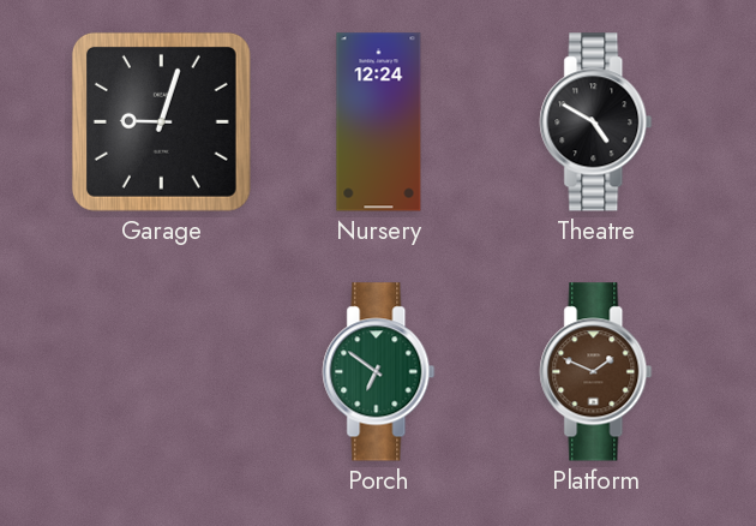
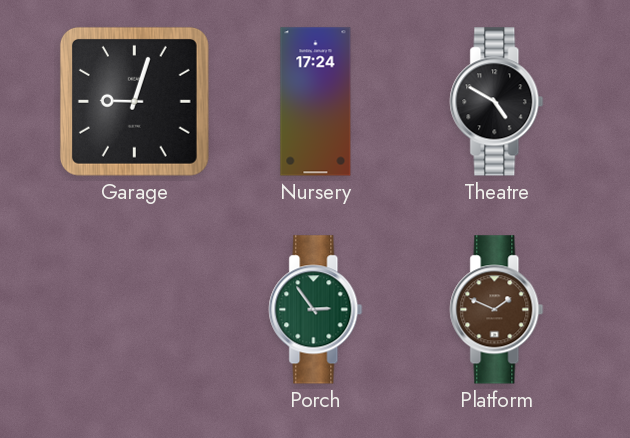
Nursery: 12:24 -> 17:24
Porch: 6:51 -> 2:54
